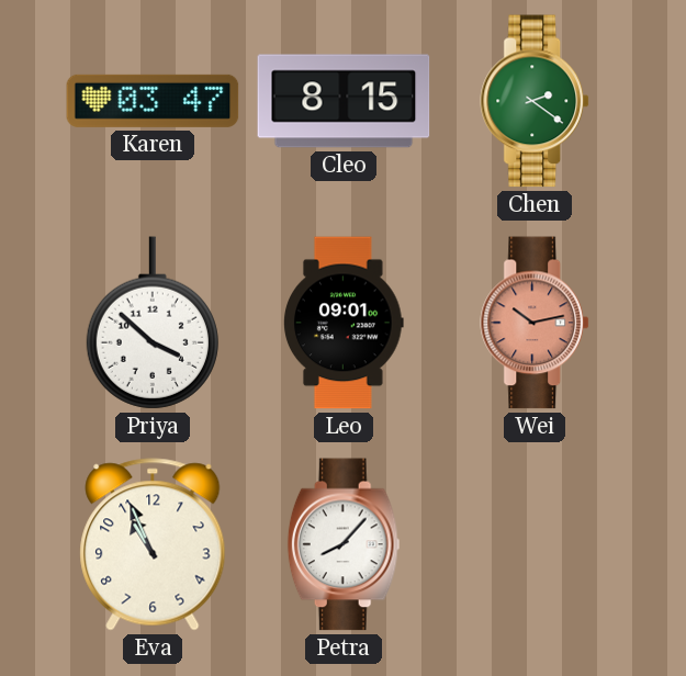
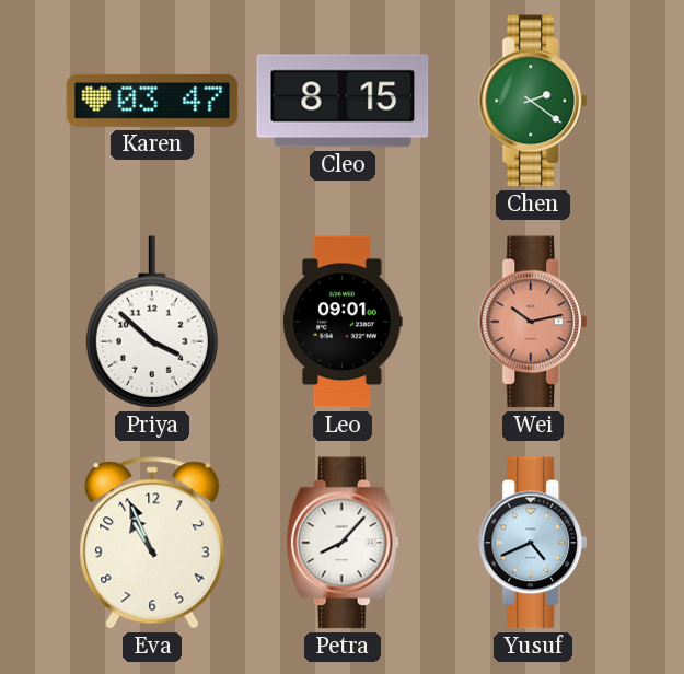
Yusuf: none -> 4:41
